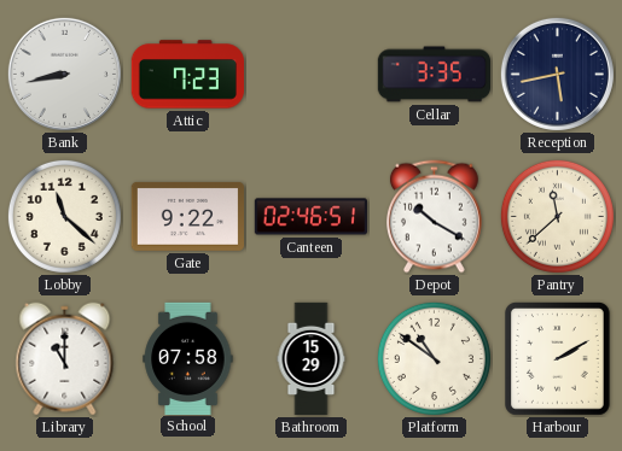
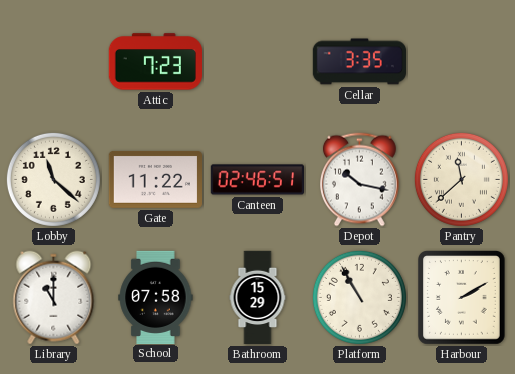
Bank: 8:43 -> none
Reception: 5:43 -> none
Gate: 9:22 -> 11:22
Depot: 10:20 -> 10:17
Platform: 10:51 -> 10:55
